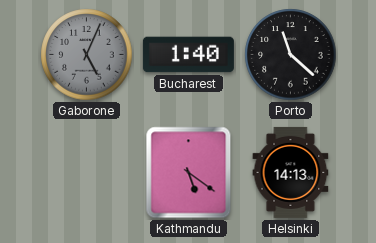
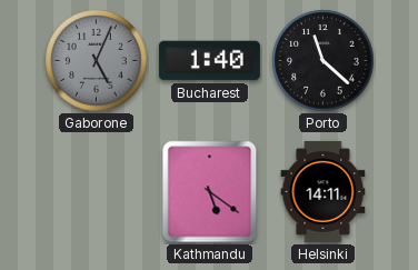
Helsinki: 14:13 -> 14:11
